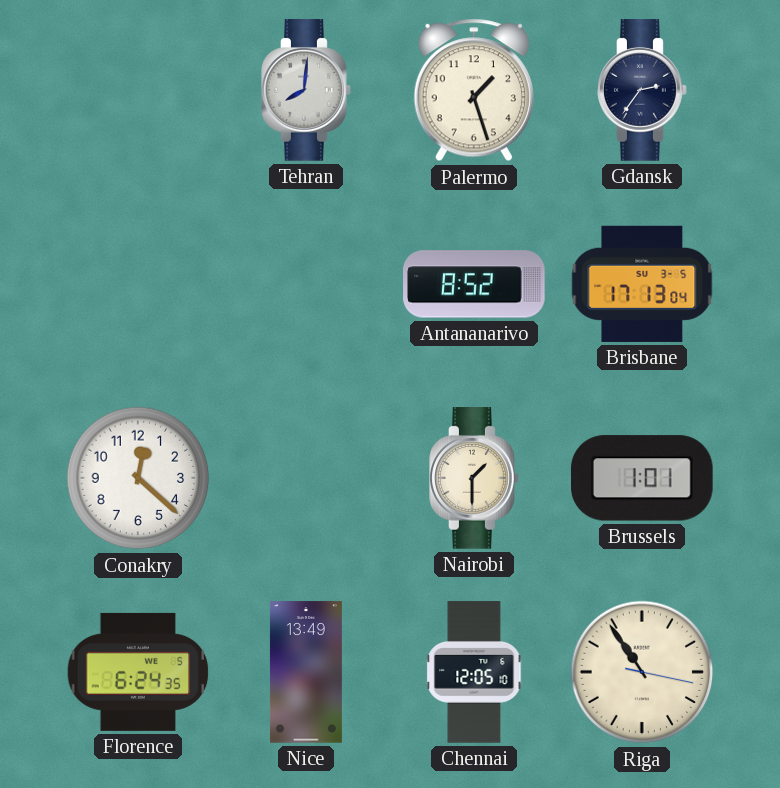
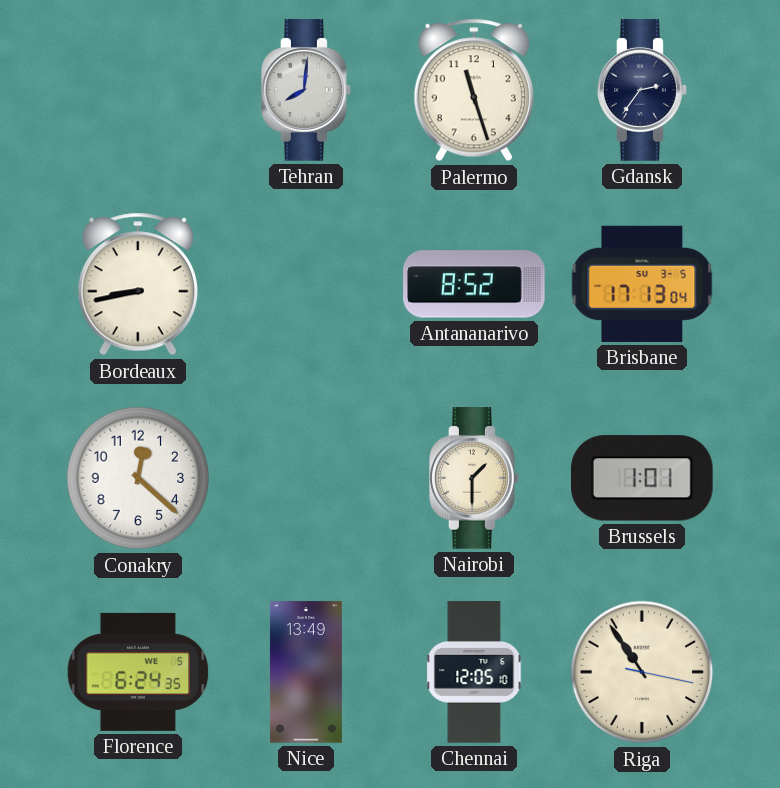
Palermo: 1:27 -> 11:27
Bordeaux: none -> 8:43
